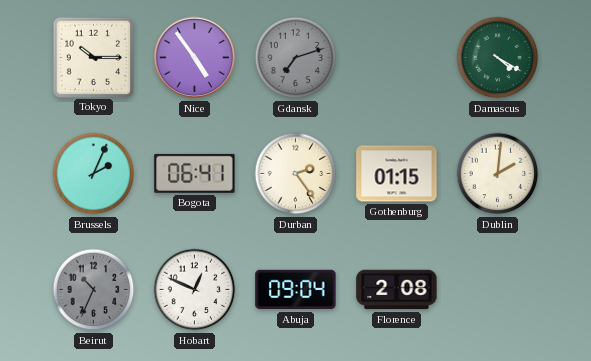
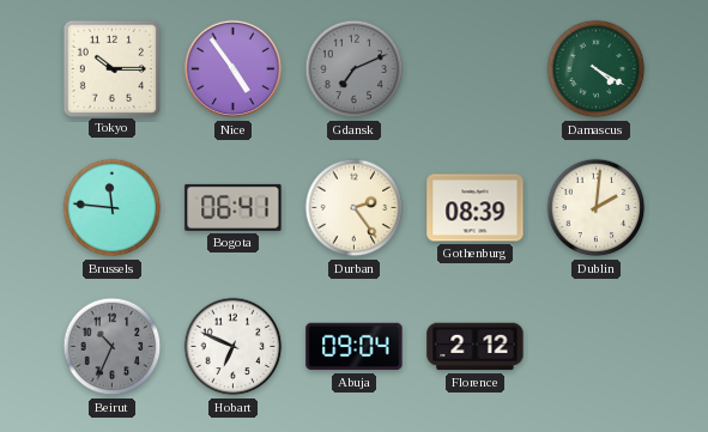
Gdansk: 7:12 -> 7:11
Brussels: 2:04 -> 11:46
Gothenburg: 01:15 -> 08:39
Hobart: 12:49 -> 6:49
Florence: 2:08 -> 2:12
